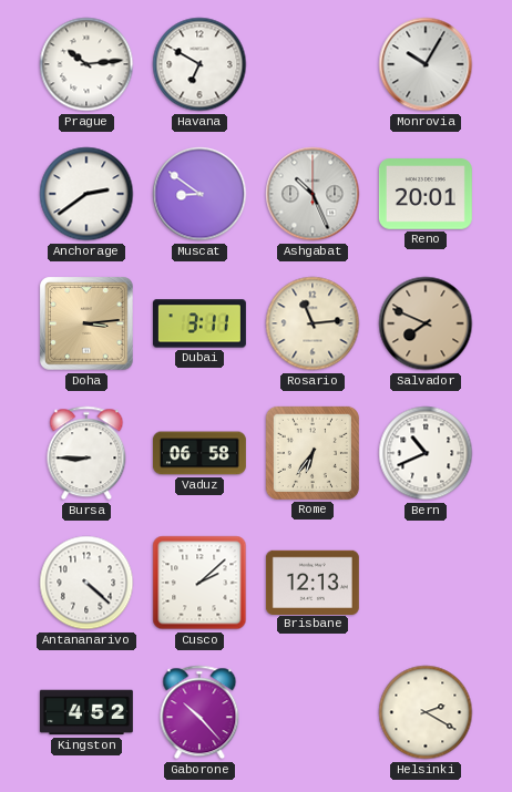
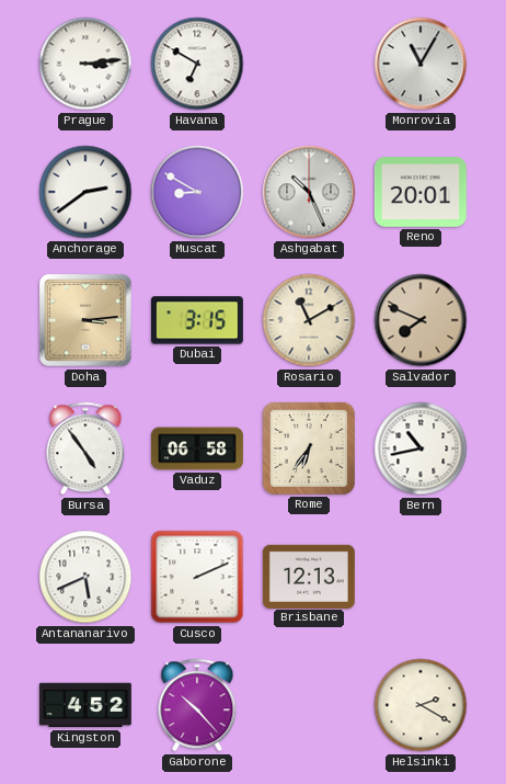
Prague: 10:14 -> 3:14
Monrovia: 10:05 -> 11:05
Muscat: 8:51 -> 8:50
Dubai: 3:11 -> 3:15
Rosario: 11:14 -> 11:10
Bursa: 8:45 -> 4:54
Bern: 10:41 -> 10:43
Antananarivo: 4:22 -> 5:41
Cusco: 2:08 -> 2:11
